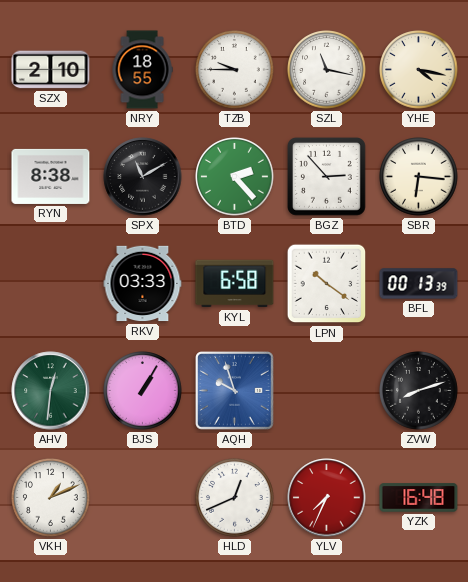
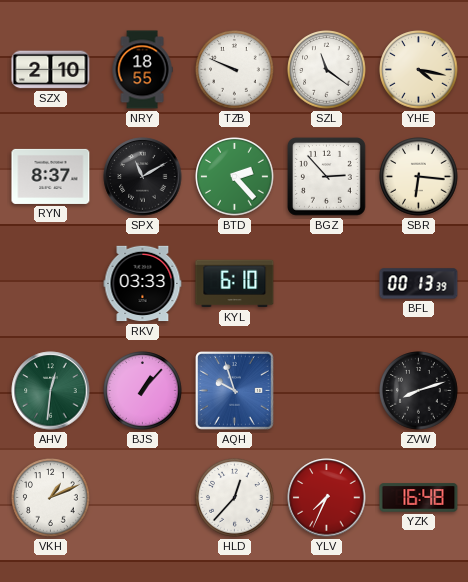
TZB: 9:45 -> 9:49
SZL: 11:17 -> 11:21
RYN: 8:38 -> 8:37
KYL: 6:58 -> 6:10
LPN: 10:21 -> none
BJS: 1:05 -> 1:07
HLD: 12:41 -> 12:37
